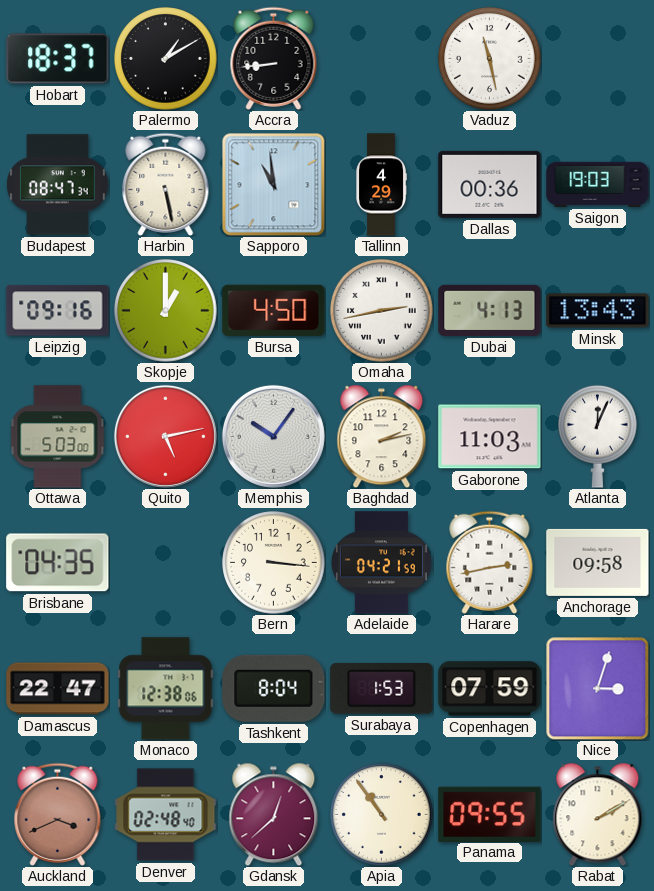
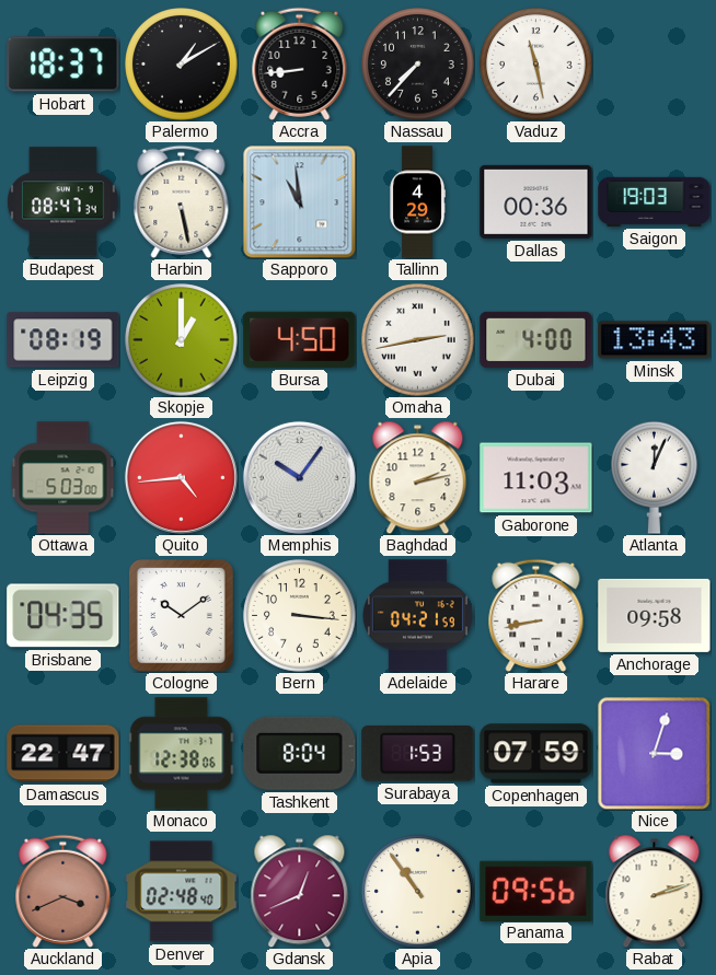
Nassau: none -> 7:37
Leipzig: 09:16 -> 08:19
Dubai: 4:13 -> 4:00
Quito: 5:13 -> 4:44
Cologne: none -> 10:09
Harare: 2:43 -> 8:43
Gdansk: 12:38 -> 12:41
Panama: 09:55 -> 09:56
Rabat: 2:10 -> 2:12
